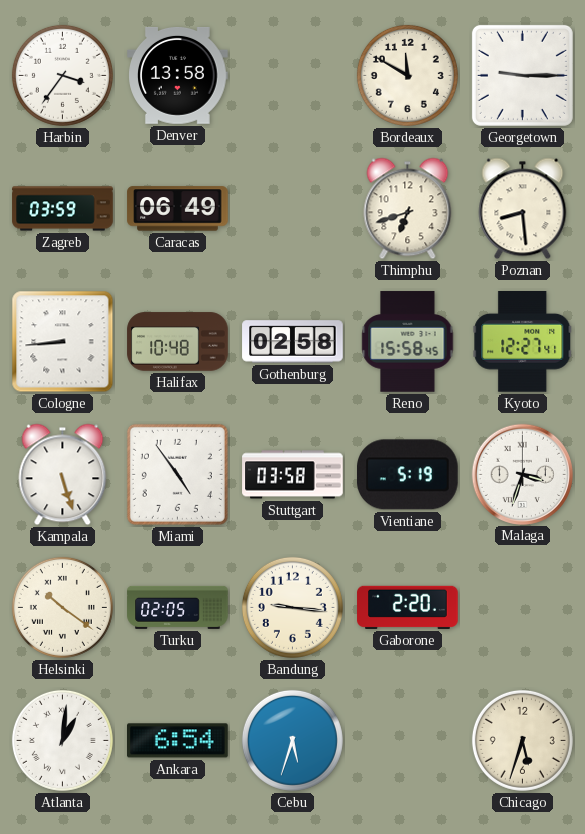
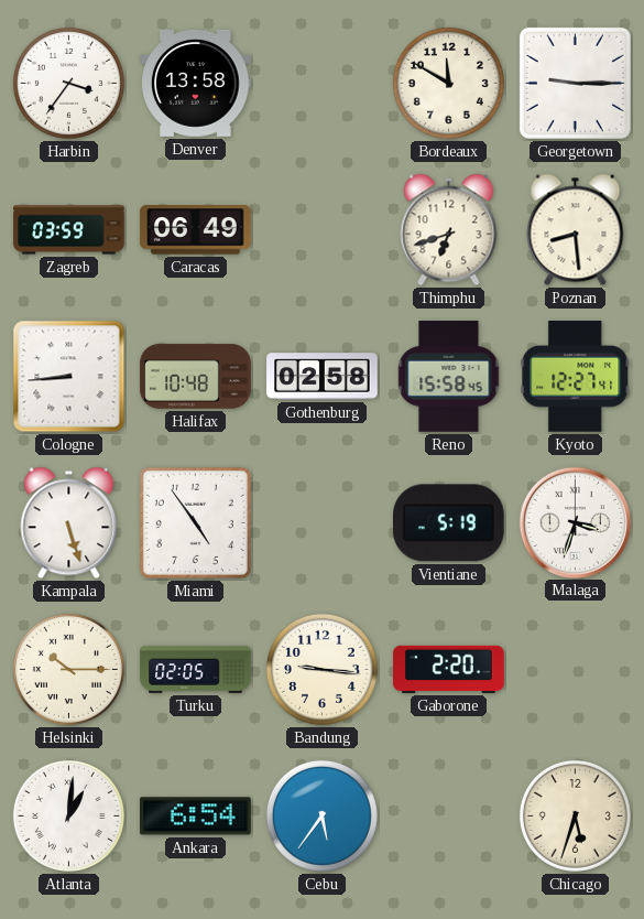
Stuttgart: 03:58 -> none
Helsinki: 10:21 -> 10:15
Cebu: 5:33 -> 5:36
